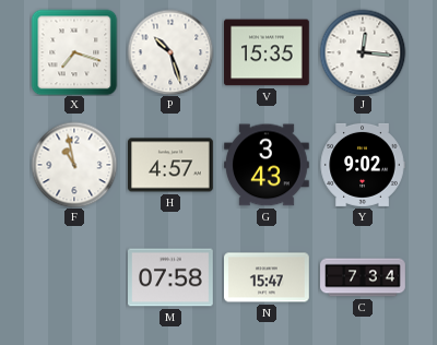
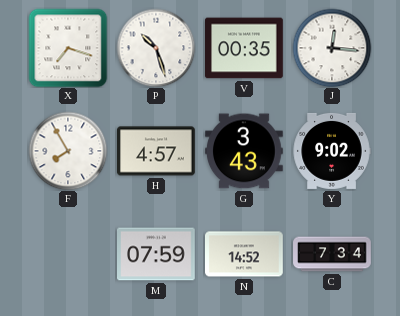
V: 15:35 -> 00:35
F: 10:58 -> 7:55
M: 07:58 -> 07:59
N: 15:47 -> 14:52
